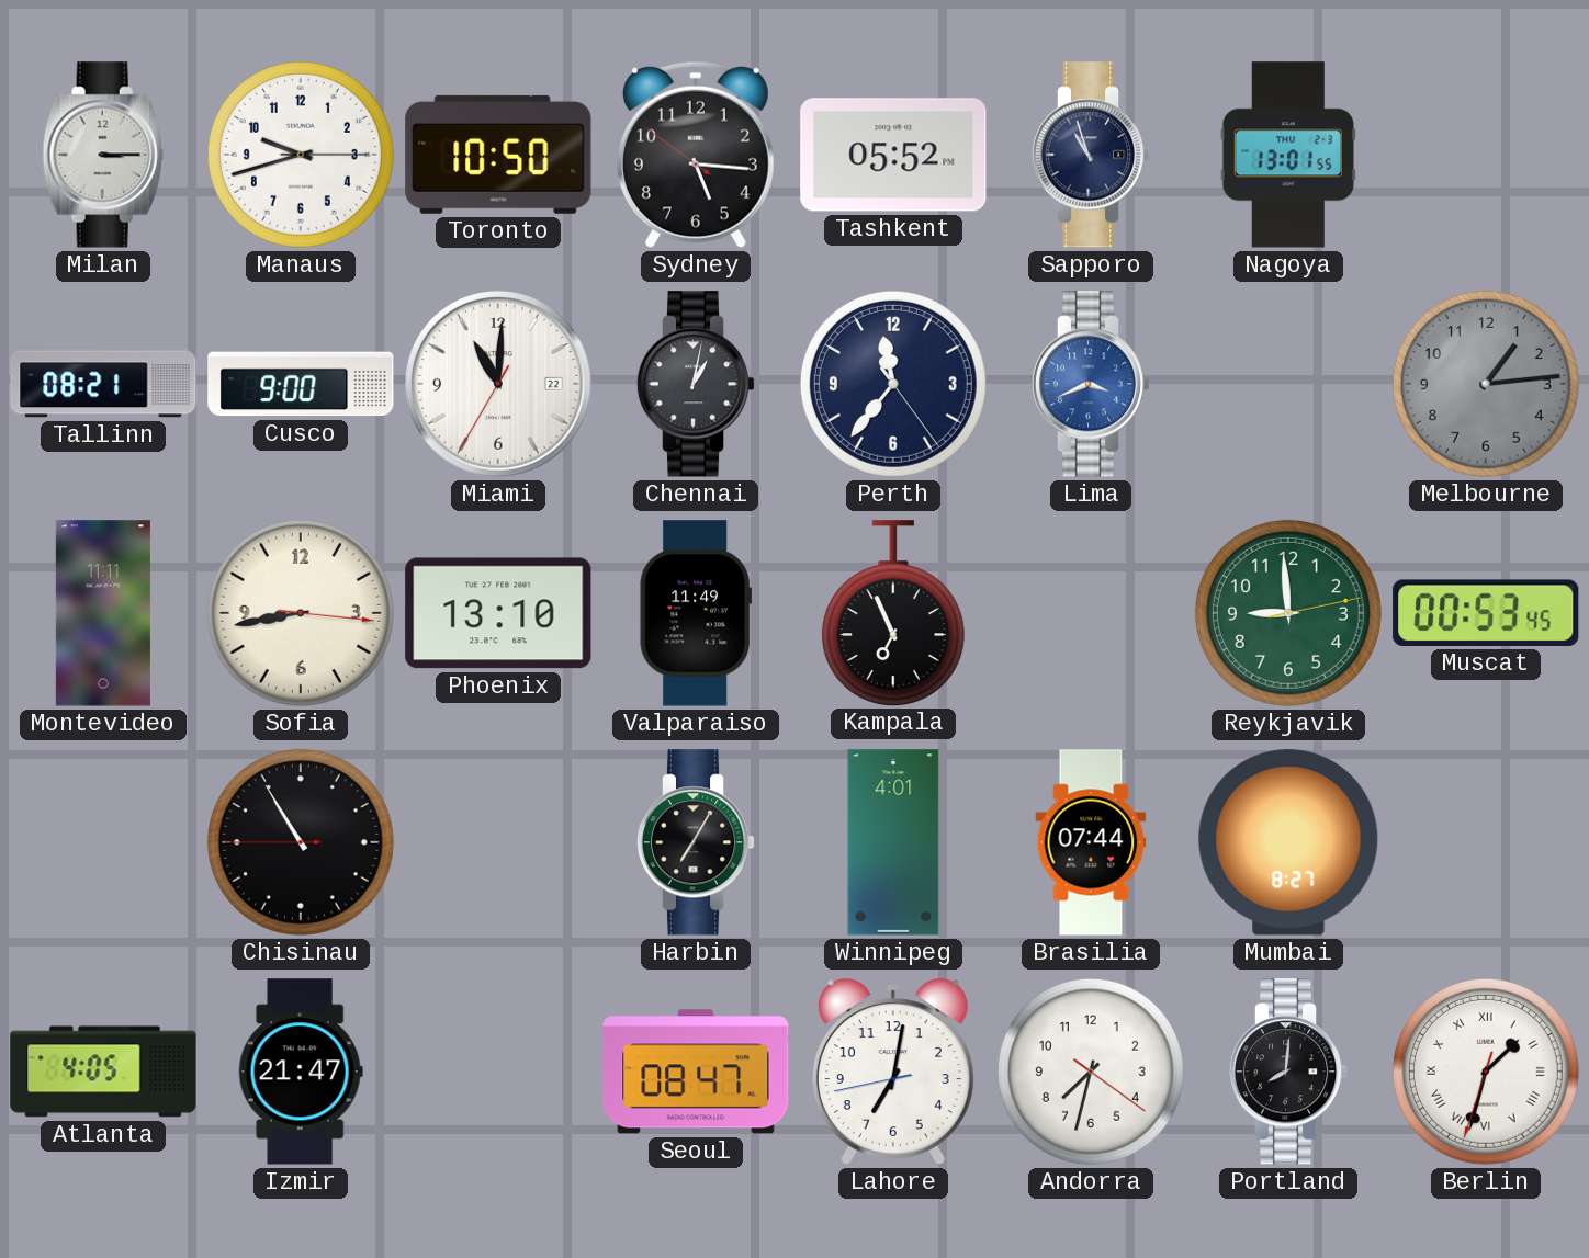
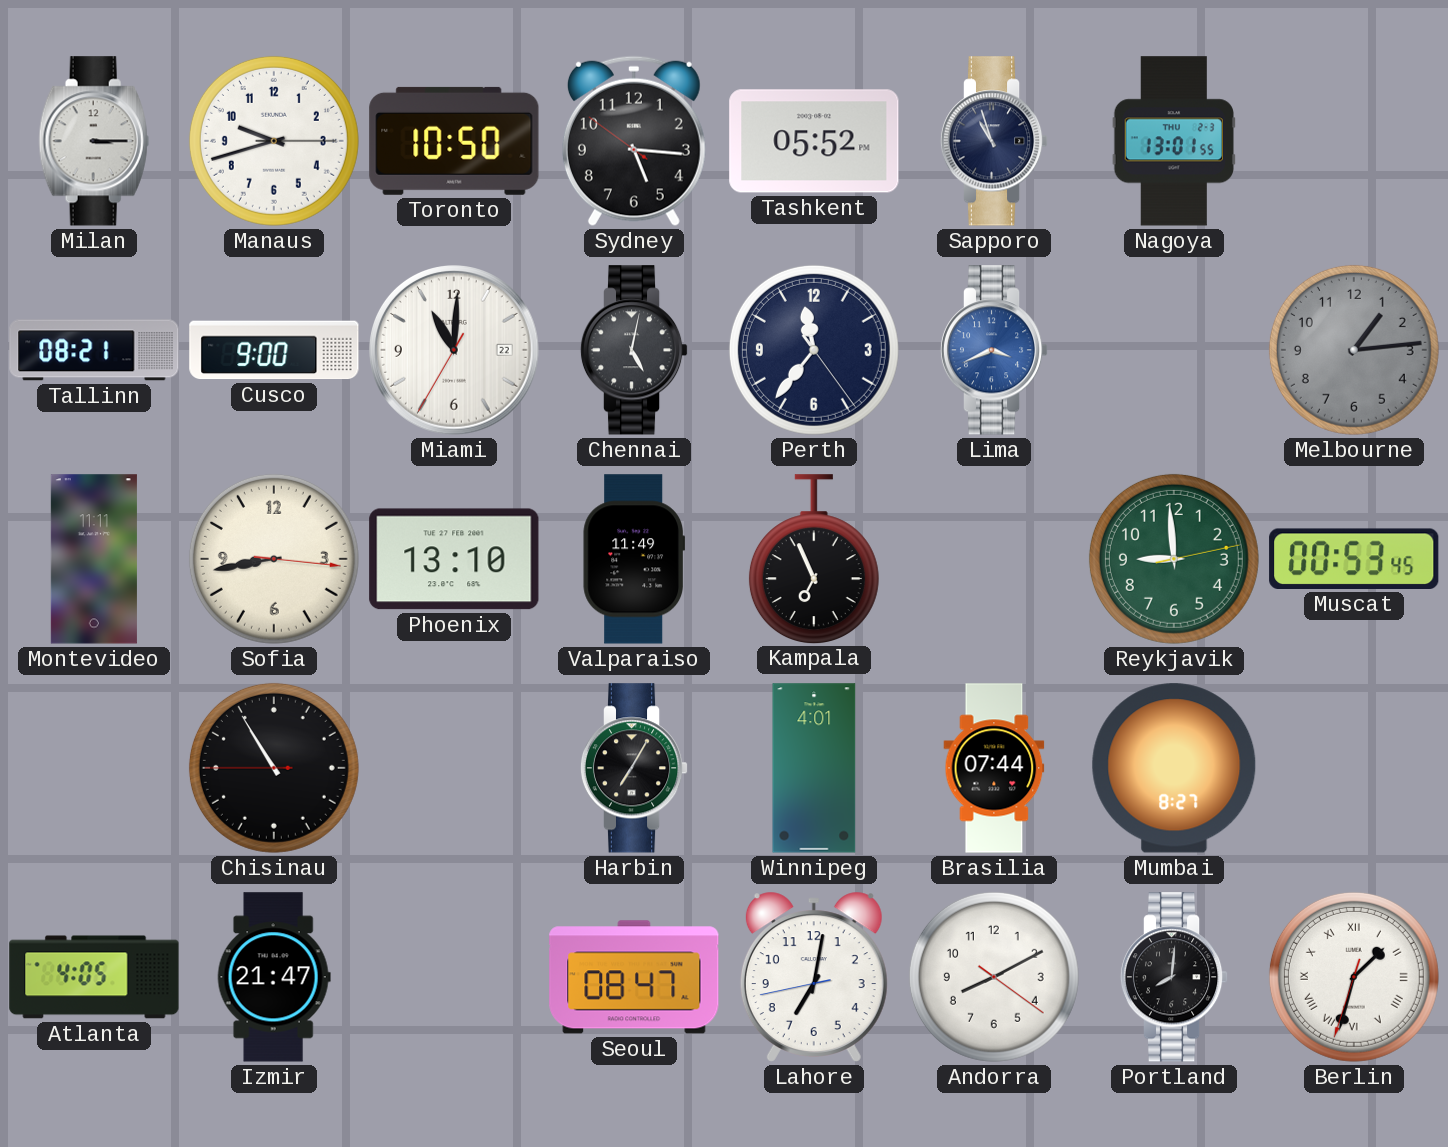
Chennai: 1:02 -> 5:02
Andorra: 7:32 -> 8:10
